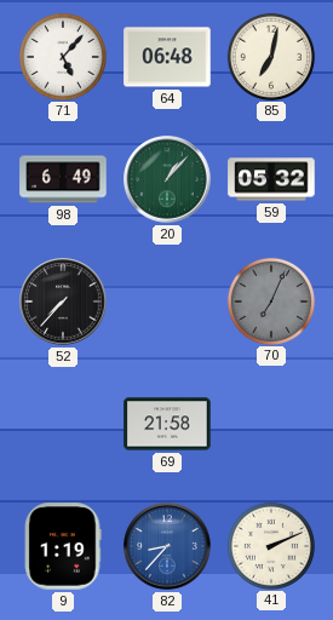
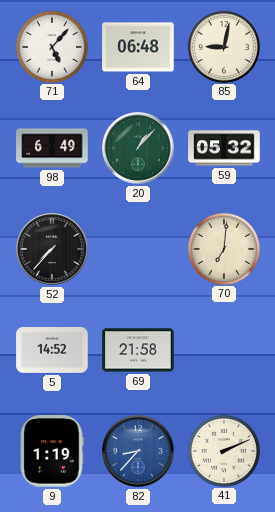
85: 7:02 -> 9:02
70: 7:04 -> 7:01
70 dial: grey -> cream
5: none -> 14:52
